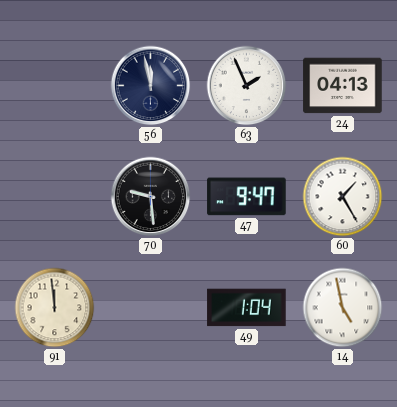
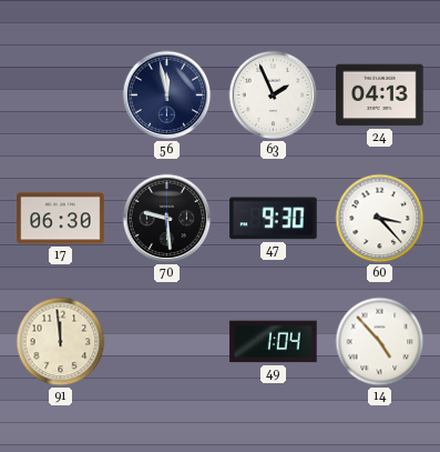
17: none -> 06:30
47: 9:47 -> 9:30
60: 1:25 -> 3:23
14: 4:58 -> 4:53
